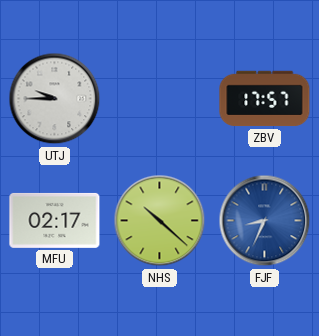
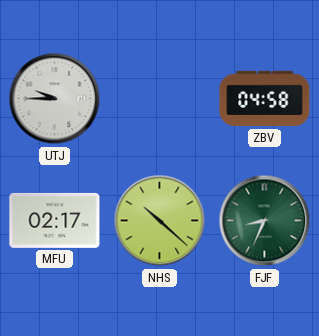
ZBV: 17:57 -> 04:58
FJF dial: blue -> green
